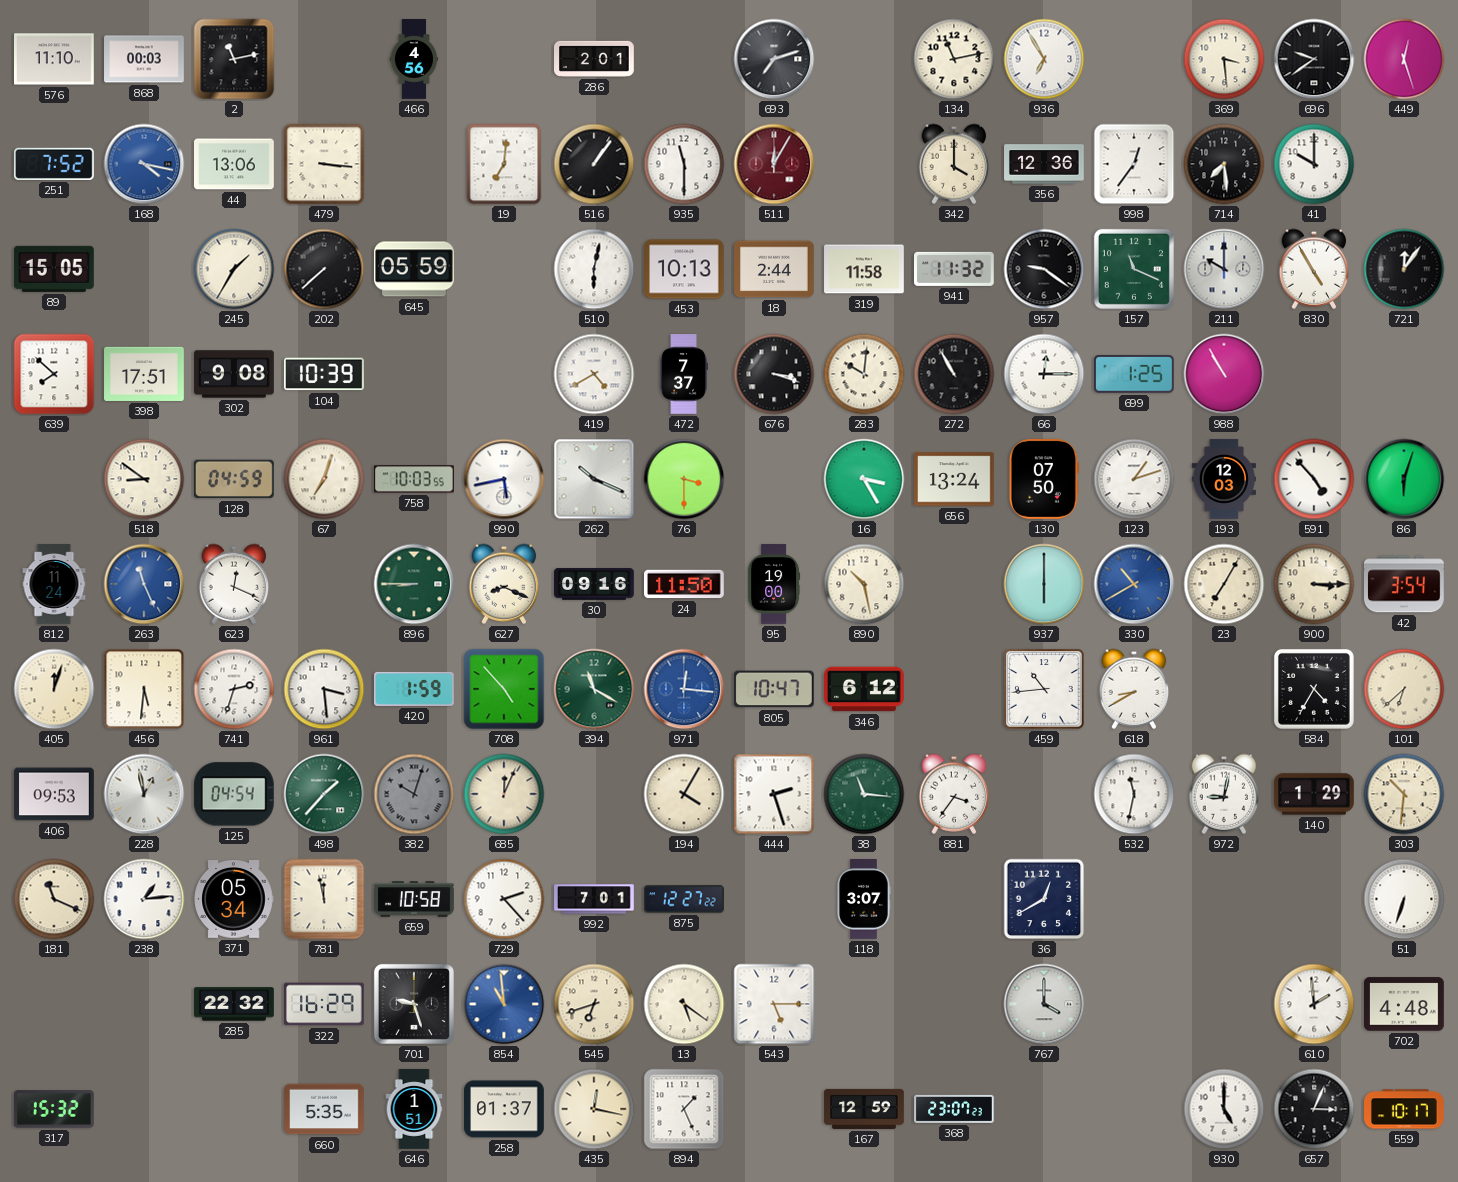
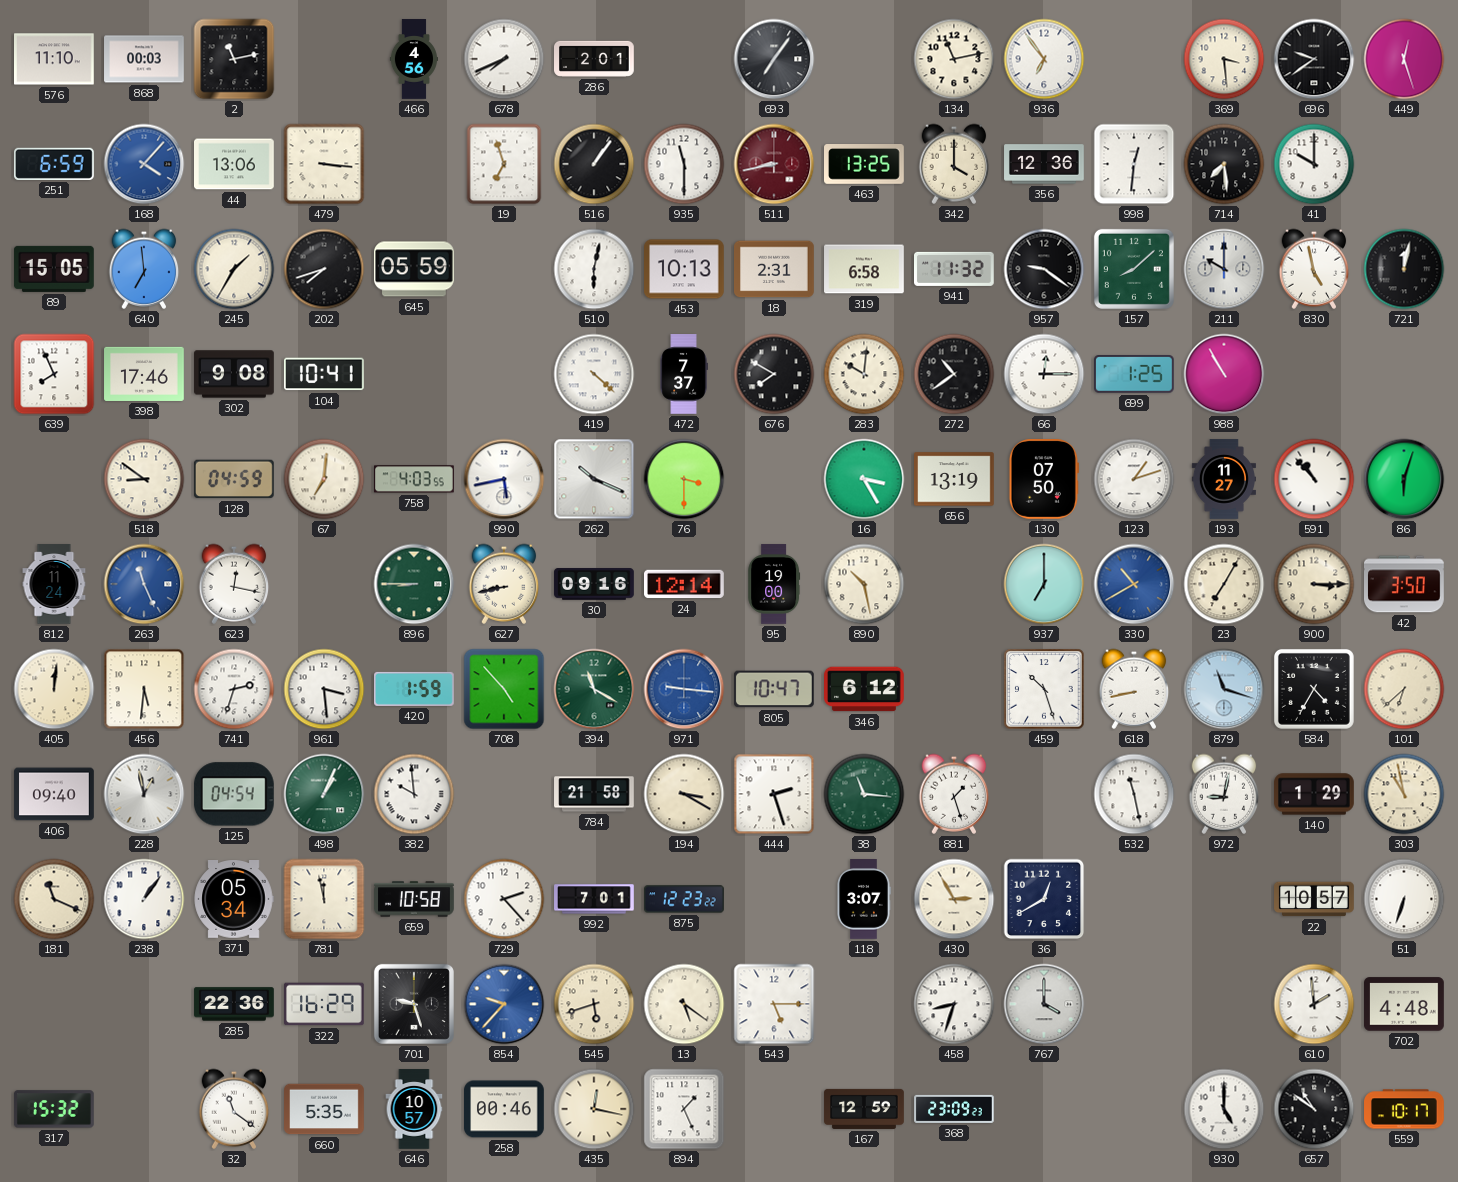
678: none -> 7:41
693: 7:12 -> 7:06
936: 6:55 -> 6:54
251: 7:52 -> 6:59
168: 4:17 -> 4:07
19: 7:01 -> 6:57
511: 12:05 -> 8:43
463: none -> 13:25
998: 12:36 -> 12:31
640: none -> 6:59
202: 7:38 -> 7:42
18: 2:44 -> 2:31
319: 11:58 -> 6:58
157: 11:19 -> 8:08
830: 4:55 -> 4:58
721: 12:06 -> 12:02
639: 7:52 -> 7:56
398: 17:51 -> 17:46
104: 10:39 -> 10:41
419: 4:40 -> 4:22
676: 3:18 -> 7:50
272: 10:55 -> 10:39
67: 7:03 -> 7:01
758: 10:03 -> 4:03
656: 13:24 -> 13:19
193: 12:03 -> 11:27
591: 4:53 -> 10:53
623: 12:19 -> 12:17
627: 8:19 -> 8:43
24: 11:50 -> 12:14
937: 6:00 -> 7:00
42: 3:54 -> 3:50
405: 12:03 -> 12:01
971: 12:16 -> 9:16
459: 10:44 -> 10:27
618: 8:40 -> 8:43
879: none -> 11:18
406: 09:53 -> 09:40
498: 1:37 -> 1:04
382: 10:03 -> 9:59
382 dial: grey -> white
685: 12:04 -> none
784: none -> 21:58
194: 4:05 -> 3:20
881: 3:36 -> 1:27
532: 11:32 -> 11:28
303: 10:31 -> 10:58
238: 1:14 -> 1:06
875: 12:27 -> 12:23
430: none -> 2:55
22: none -> 10:57
285: 22:32 -> 22:36
854: 10:59 -> 9:37
545: 6:42 -> 5:42
458: none -> 8:33
32: none -> 11:21
646: 1:51 -> 10:57
258: 01:37 -> 00:46
368: 23:07 -> 23:09
657: 3:04 -> 10:51
